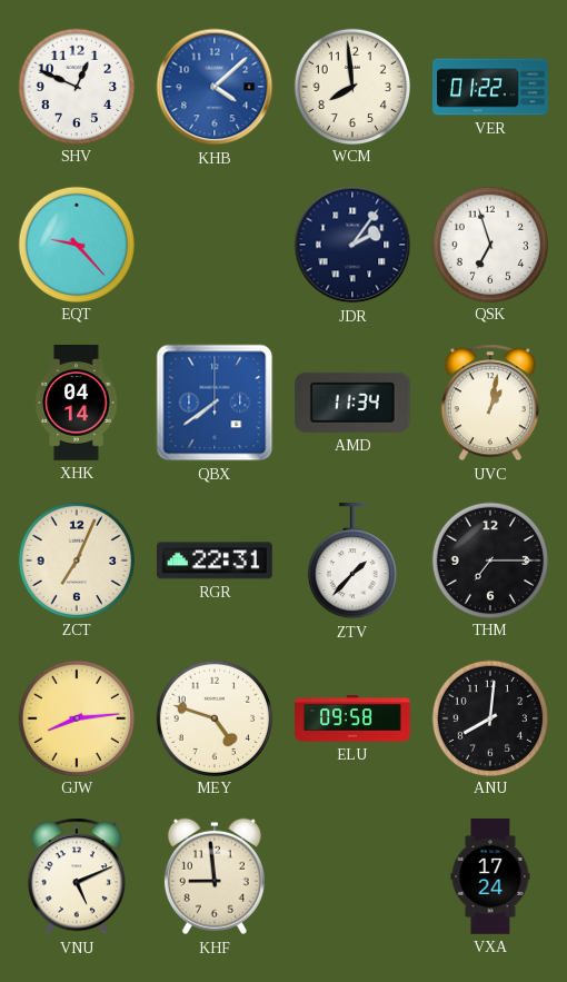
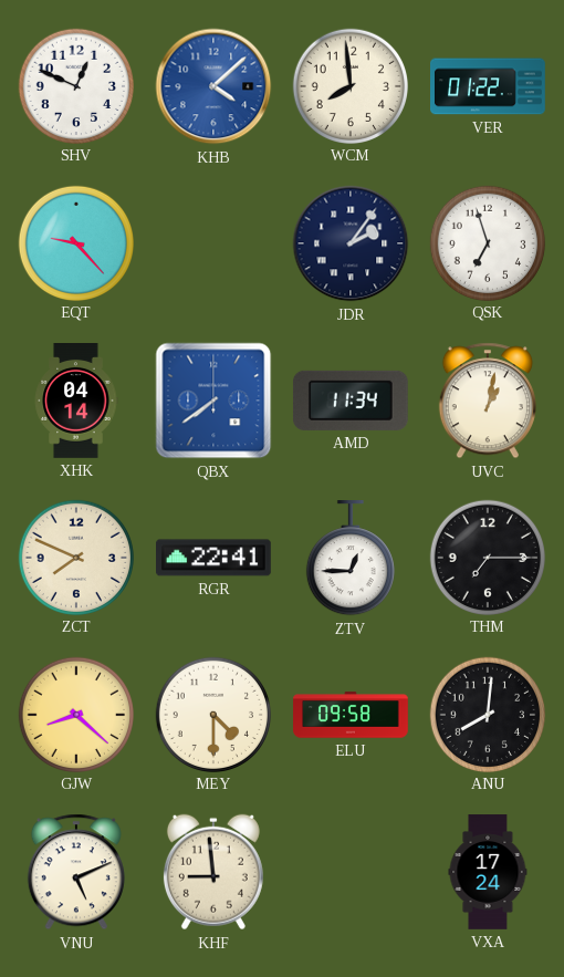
ZCT: 7:04 -> 7:49
RGR: 22:31 -> 22:41
ZTV: 1:37 -> 12:45
GJW: 8:14 -> 8:22
MEY: 4:48 -> 4:30
